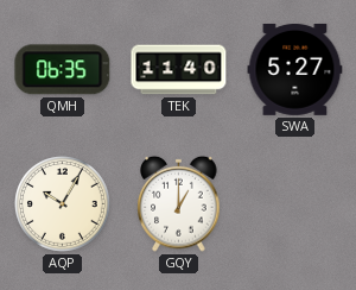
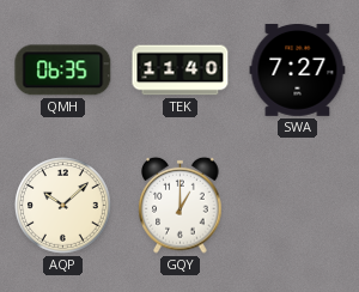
SWA: 5:27 -> 7:27
AQP: 10:05 -> 10:08
